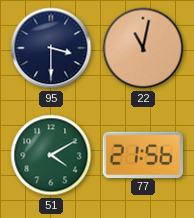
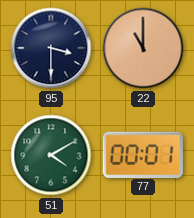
22: 11:02 -> 11:00
77: 21:56 -> 00:01
